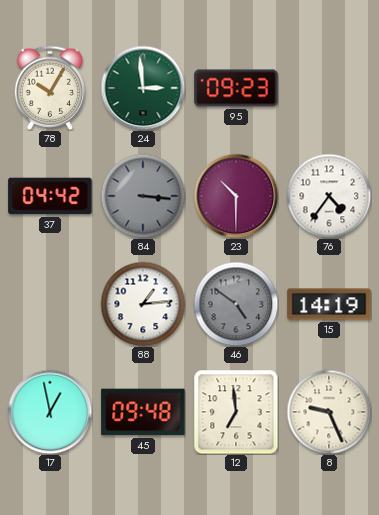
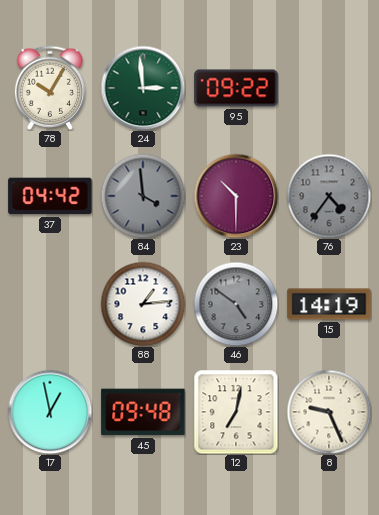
95: 09:23 -> 09:22
84: 3:16 -> 3:59
76 dial: white -> grey
12: 6:59 -> 7:02
